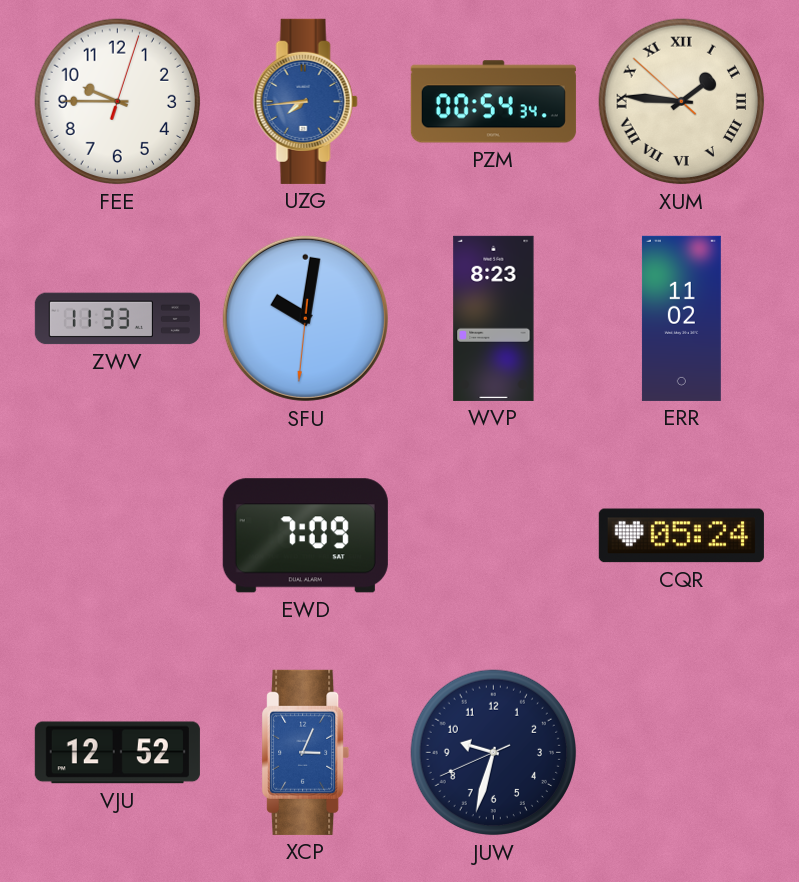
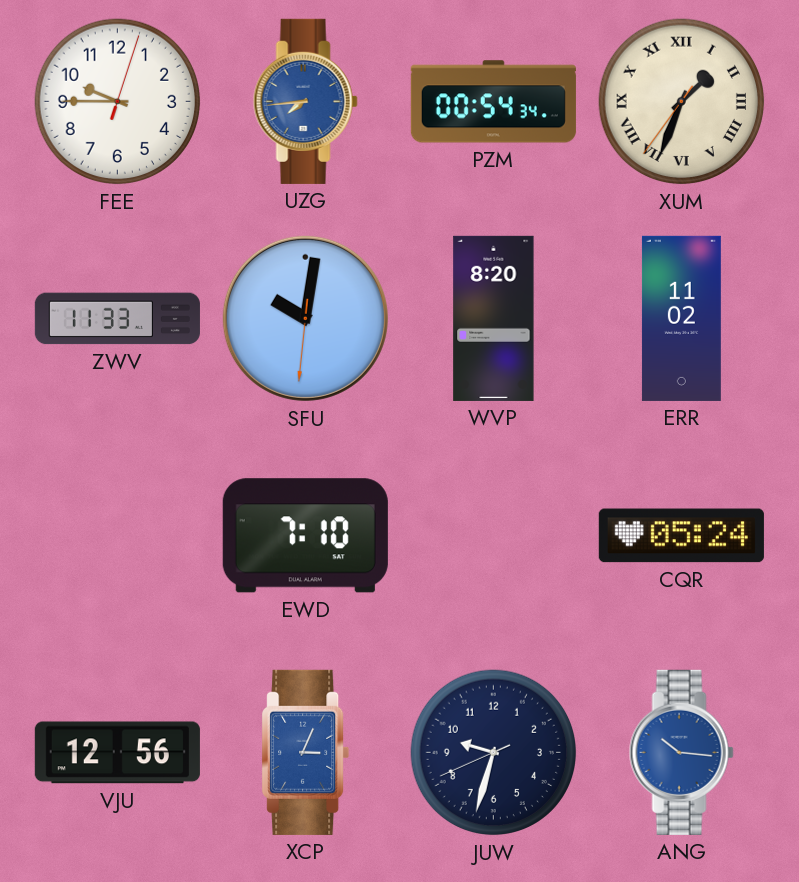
XUM: 1:45 -> 1:33
WVP: 8:23 -> 8:20
EWD: 7:09 -> 7:10
VJU: 12:52 -> 12:56
ANG: none -> 10:16
